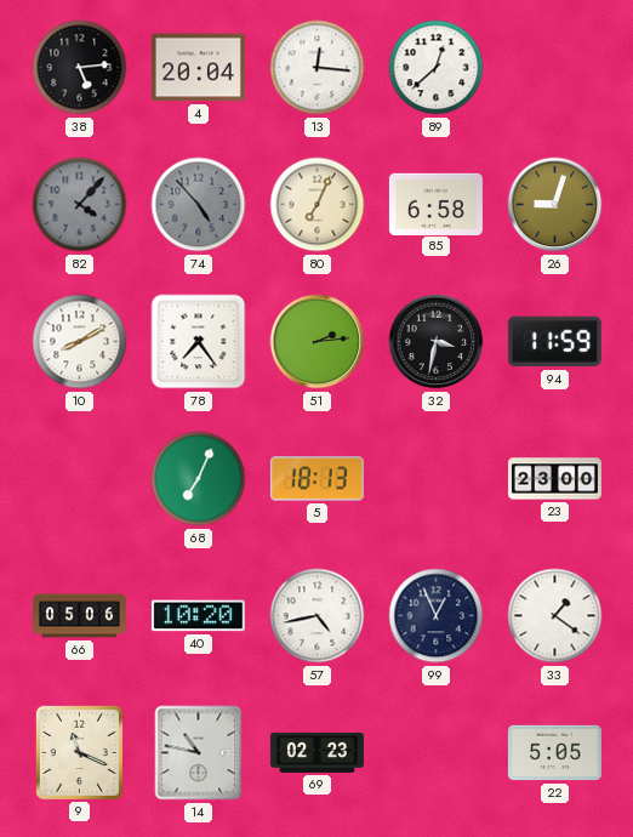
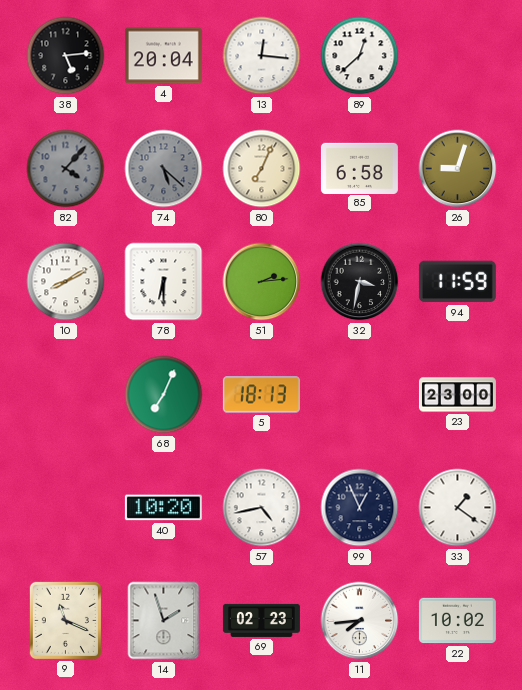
74: 4:53 -> 5:22
78: 7:24 -> 6:30
66: 05:06 -> none
14: 10:47 -> 1:57
11: none -> 7:44
22: 5:05 -> 10:02
